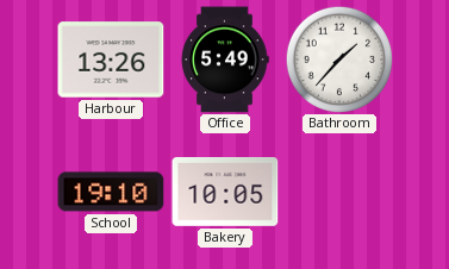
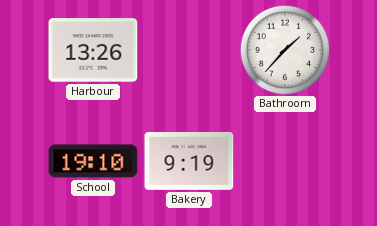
Office: 5:49 -> none
Bakery: 10:05 -> 9:19
